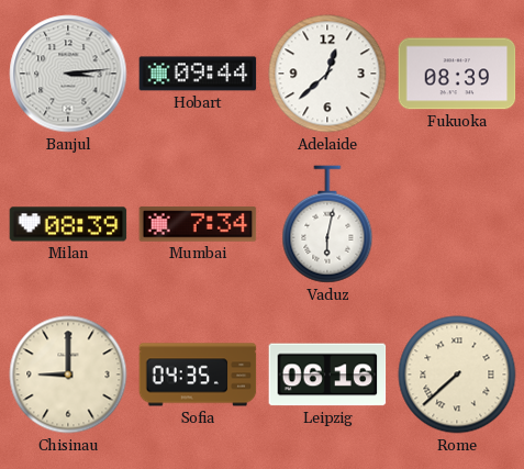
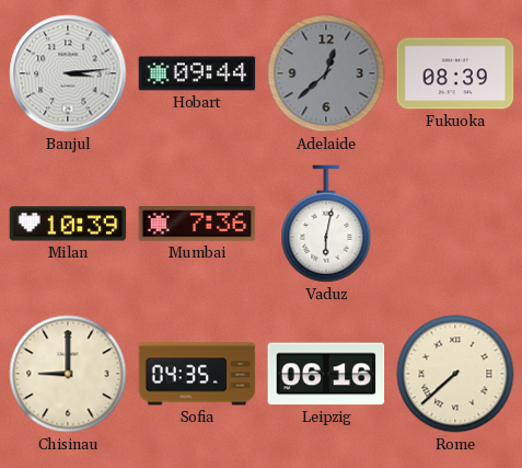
Adelaide dial: white -> grey
Milan: 08:39 -> 10:39
Mumbai: 7:34 -> 7:36
